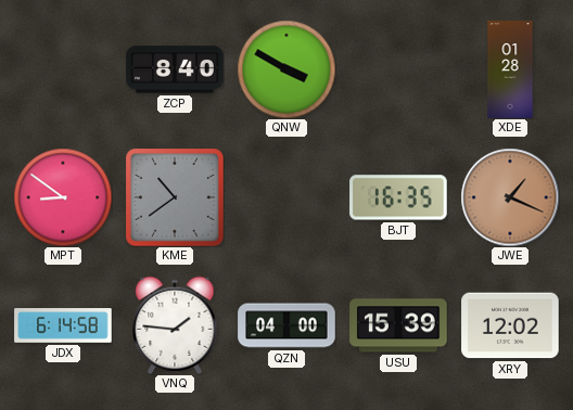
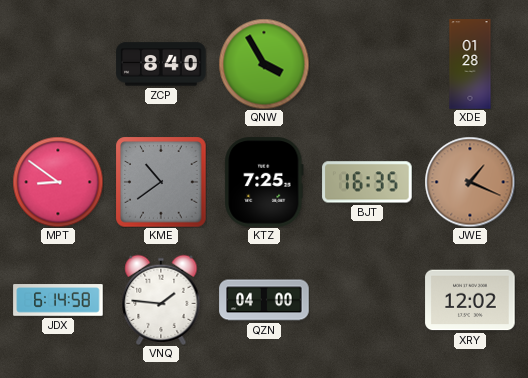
QNW: 3:50 -> 3:55
KTZ: none -> 7:25
USU: 15:39 -> none
